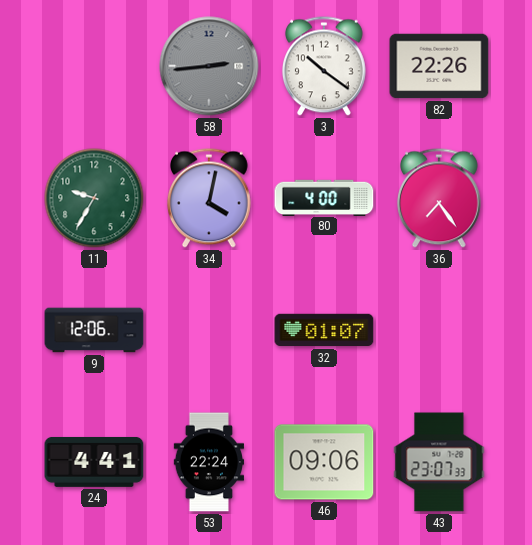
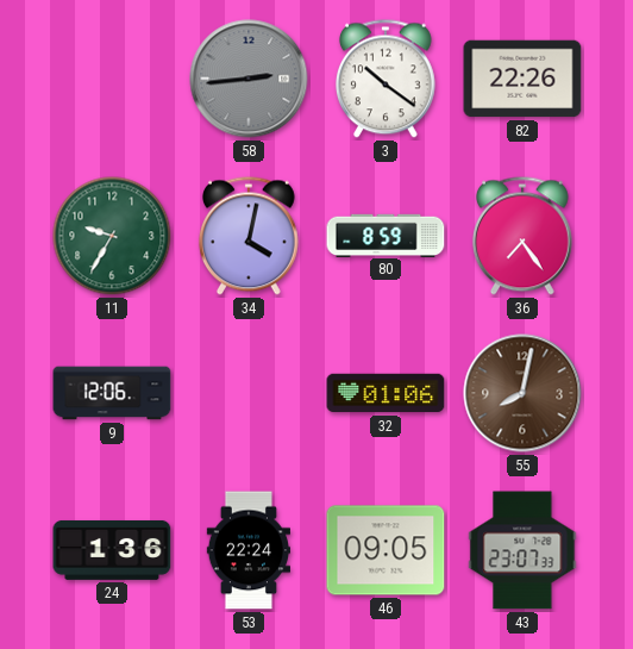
80: 4:00 -> 8:59
32: 01:07 -> 01:06
55: none -> 8:02
24: 4:41 -> 1:36
46: 09:06 -> 09:05
